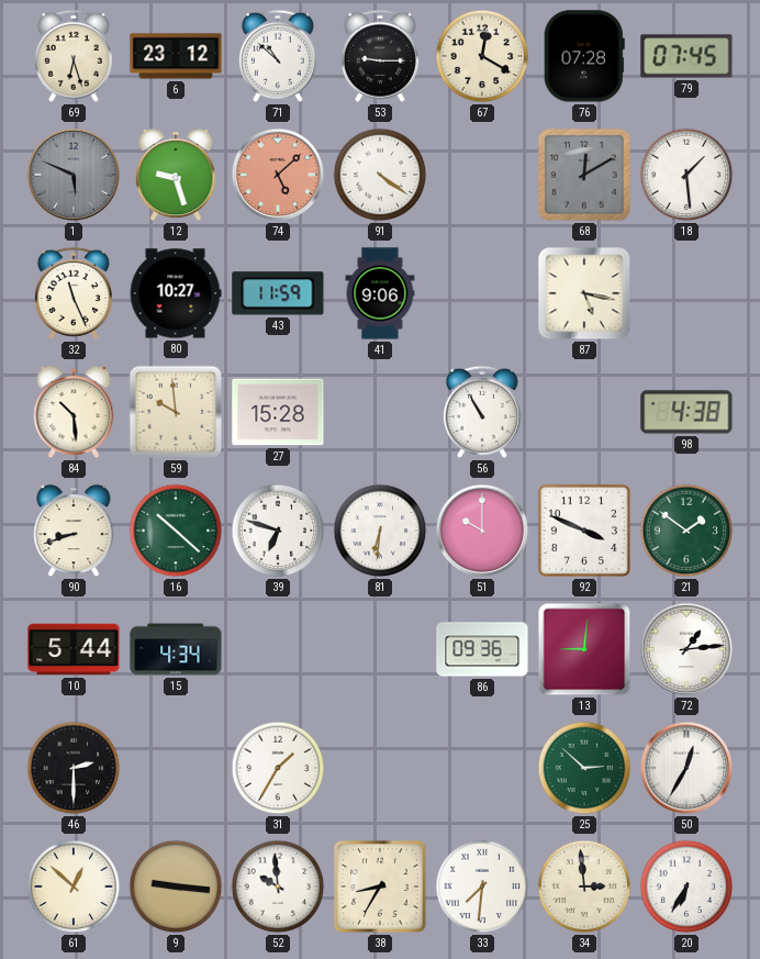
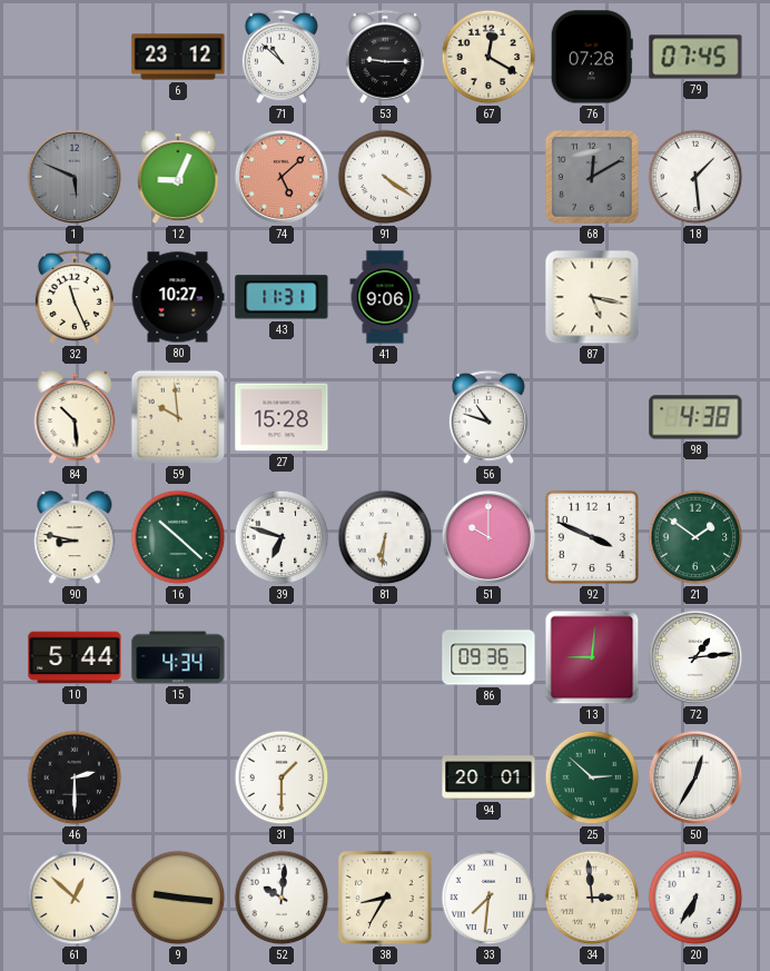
69: 6:27 -> none
12: 9:27 -> 9:04
43: 11:59 -> 11:31
56: 10:55 -> 10:48
90: 8:42 -> 8:47
31: 1:35 -> 1:30
94: none -> 20:01
52: 9:59 -> 10:01
